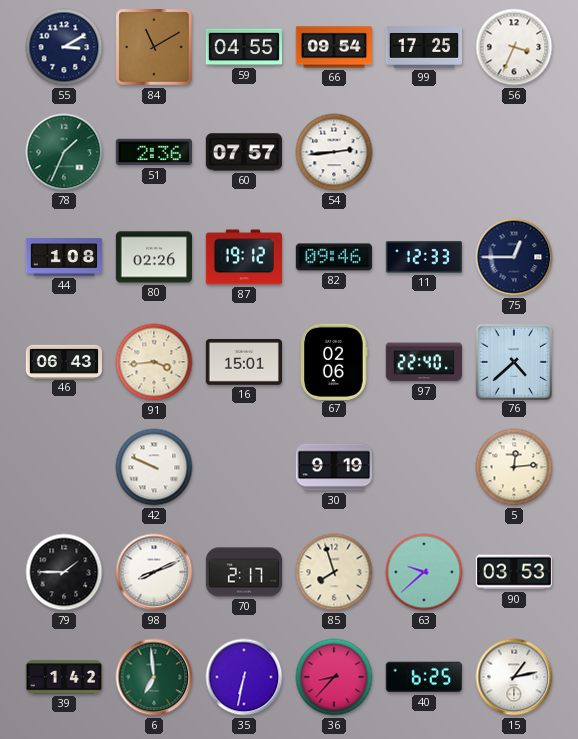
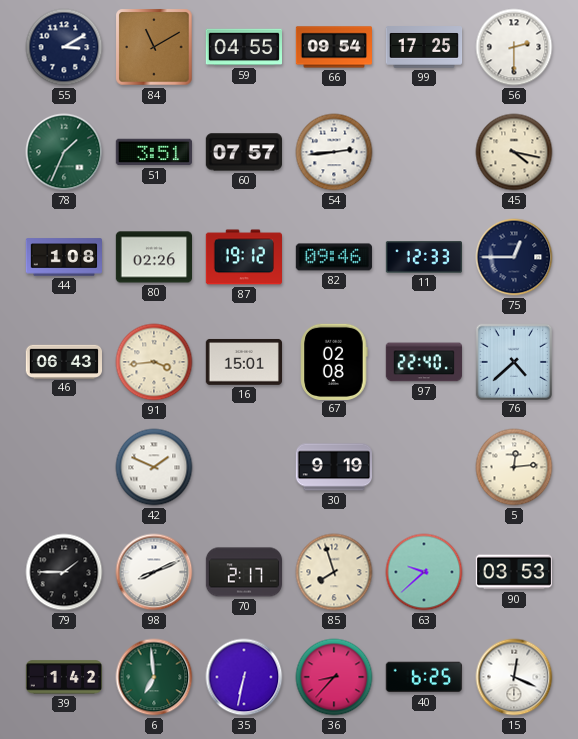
56: 3:34 -> 2:30
51: 2:36 -> 3:51
45: none -> 4:17
67: 02:06 -> 02:08
42: 9:49 -> 1:49
15: 1:13 -> 12:19
